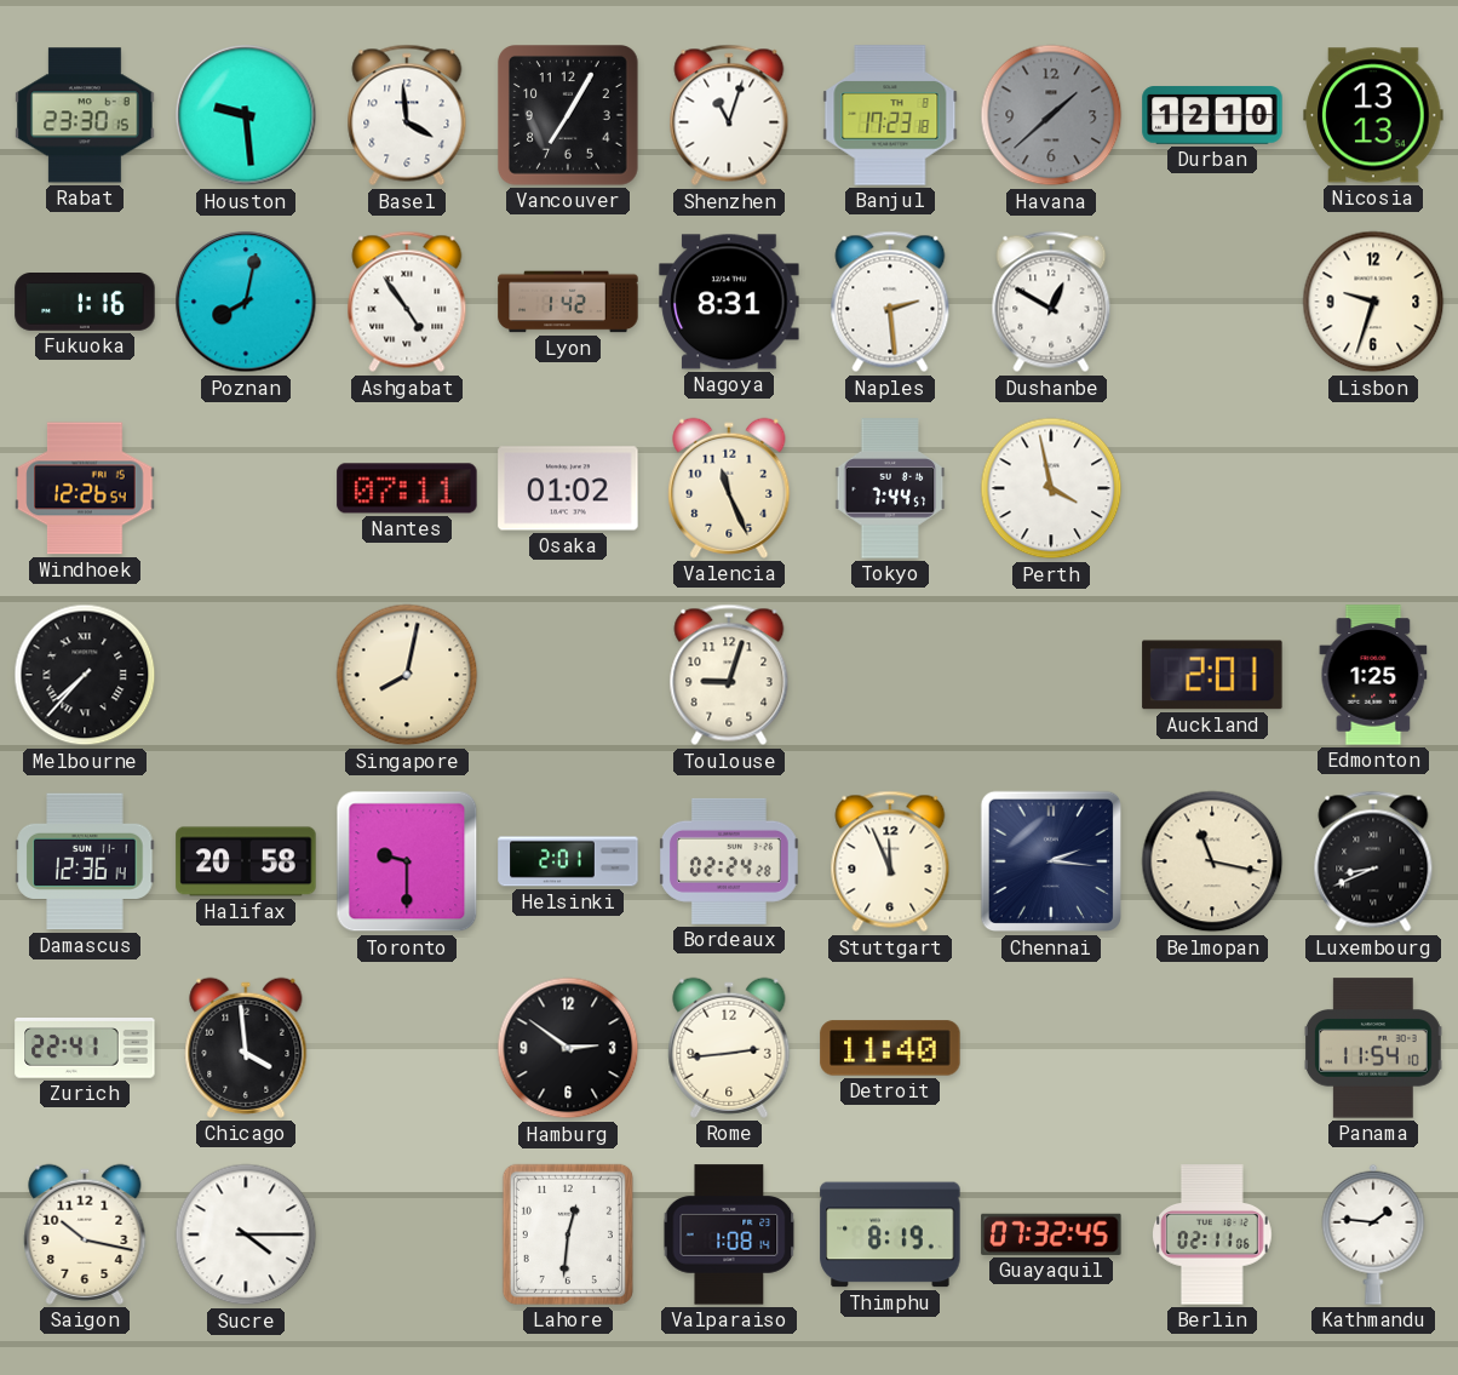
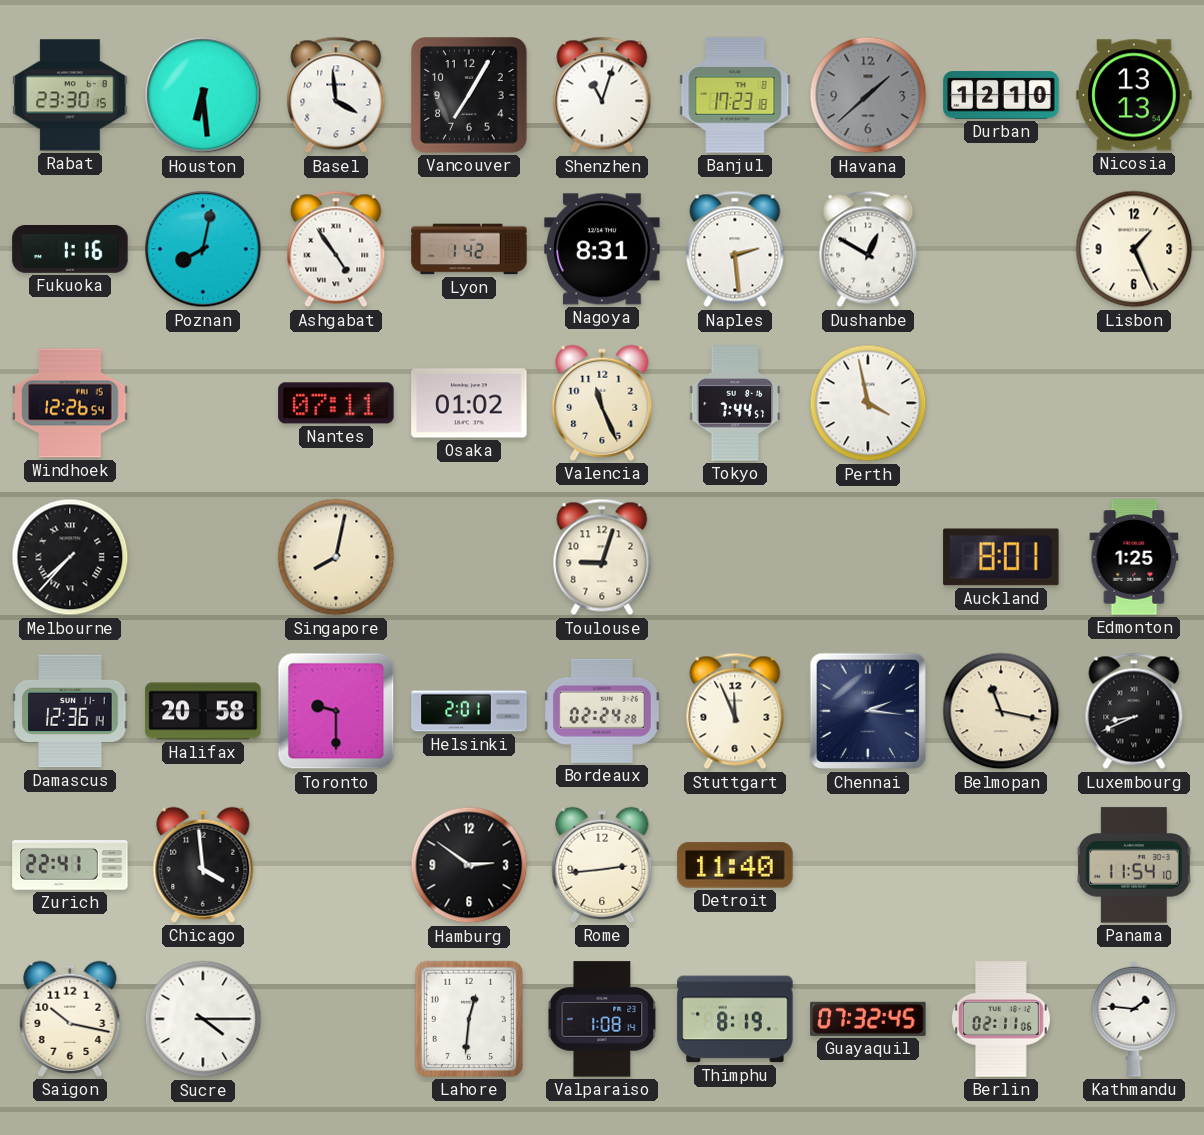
Houston: 9:29 -> 6:29
Lisbon: 9:33 -> 1:26
Auckland: 2:01 -> 8:01
